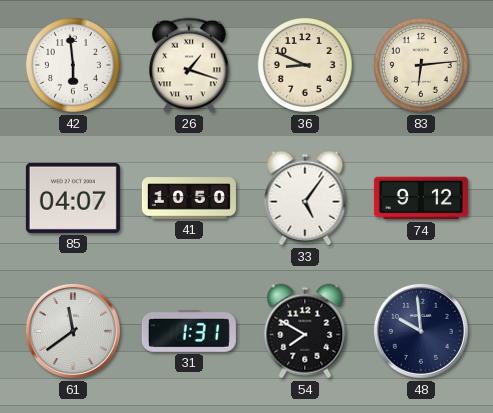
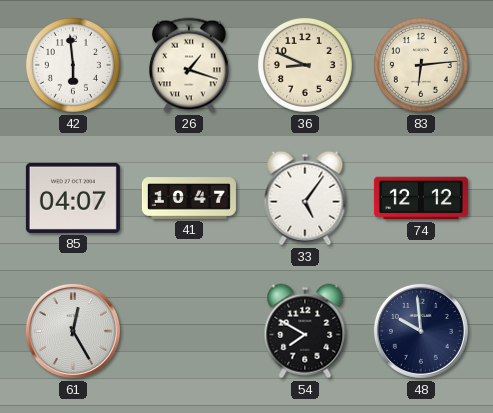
41: 10:50 -> 10:47
74: 9:12 -> 12:12
61: 11:39 -> 12:25
31: 1:31 -> none
